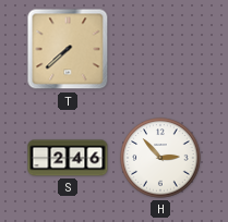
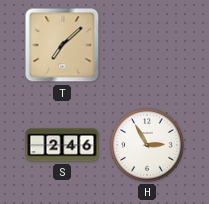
T: 7:38 -> 7:08
H: 2:53 -> 2:55
